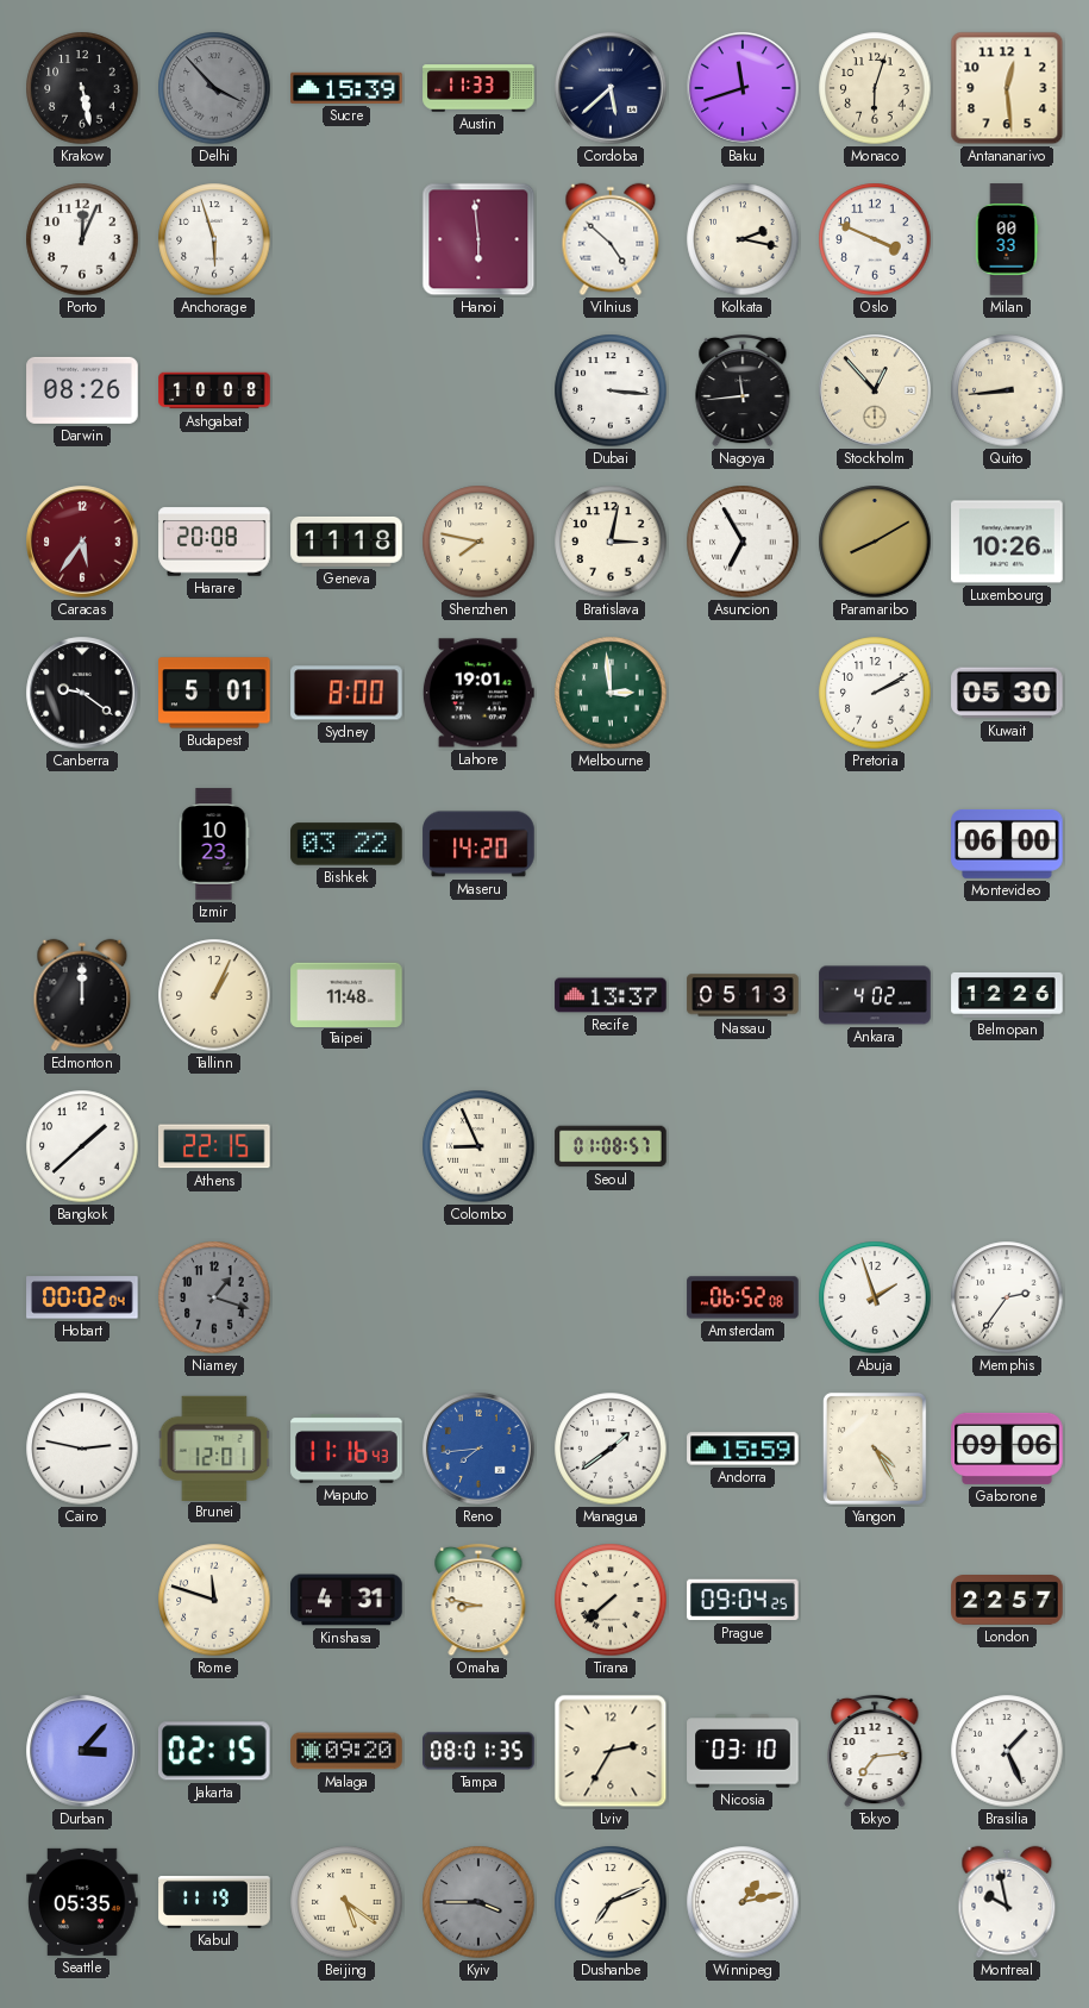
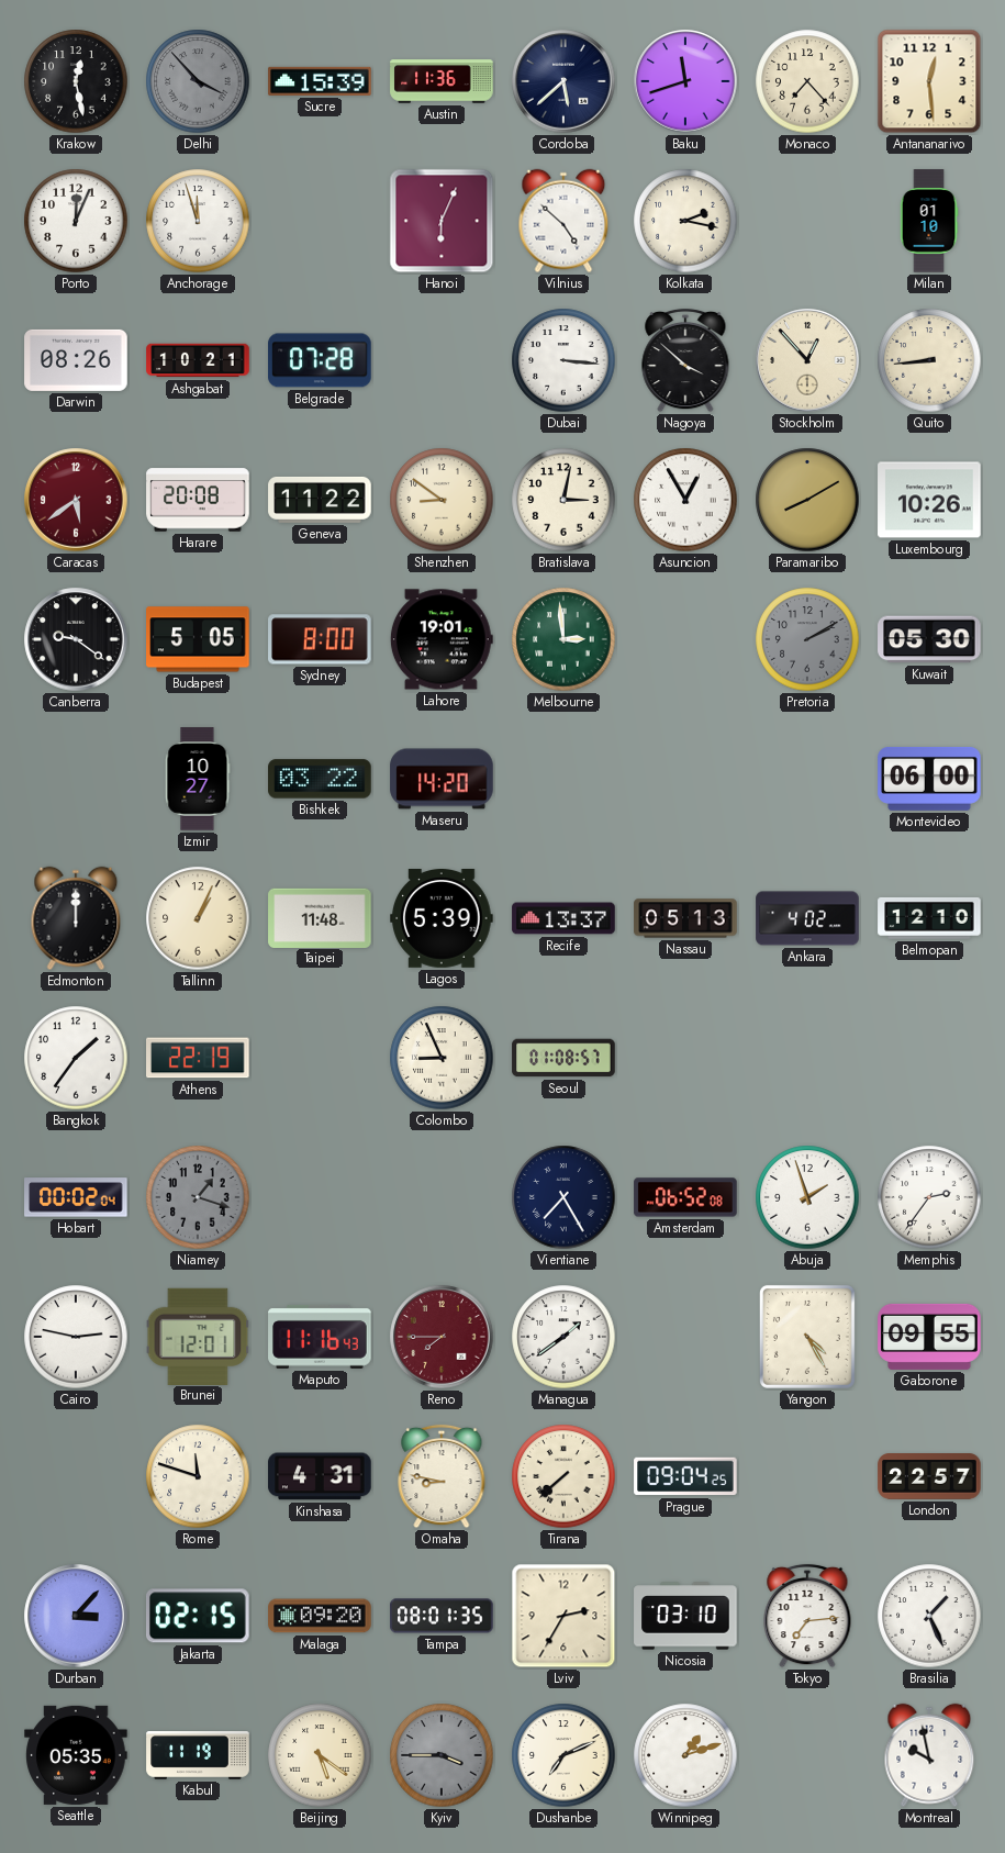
Krakow: 5:28 -> 12:28
Austin: 11:33 -> 11:36
Monaco: 6:03 -> 7:23
Anchorage: 5:57 -> 11:57
Hanoi: 5:59 -> 6:04
Oslo: 3:49 -> none
Milan: 00:33 -> 01:10
Ashgabat: 10:08 -> 10:21
Belgrade: none -> 07:28
Nagoya: 11:44 -> 3:52
Caracas: 5:36 -> 5:39
Geneva: 11:18 -> 11:22
Shenzhen: 7:47 -> 8:51
Asuncion: 6:55 -> 12:55
Budapest: 5:01 -> 5:05
Pretoria dial: white -> grey
Izmir: 10:23 -> 10:27
Lagos: none -> 5:39
Belmopan: 12:26 -> 12:10
Bangkok: 1:38 -> 1:36
Athens: 22:15 -> 22:19
Vientiane: none -> 7:25
Reno: 7:44 -> 7:45
Reno dial: blue -> burgundy
Andorra: 15:59 -> none
Gaborone: 09:06 -> 09:55
Winnipeg: 1:13 -> 1:12
